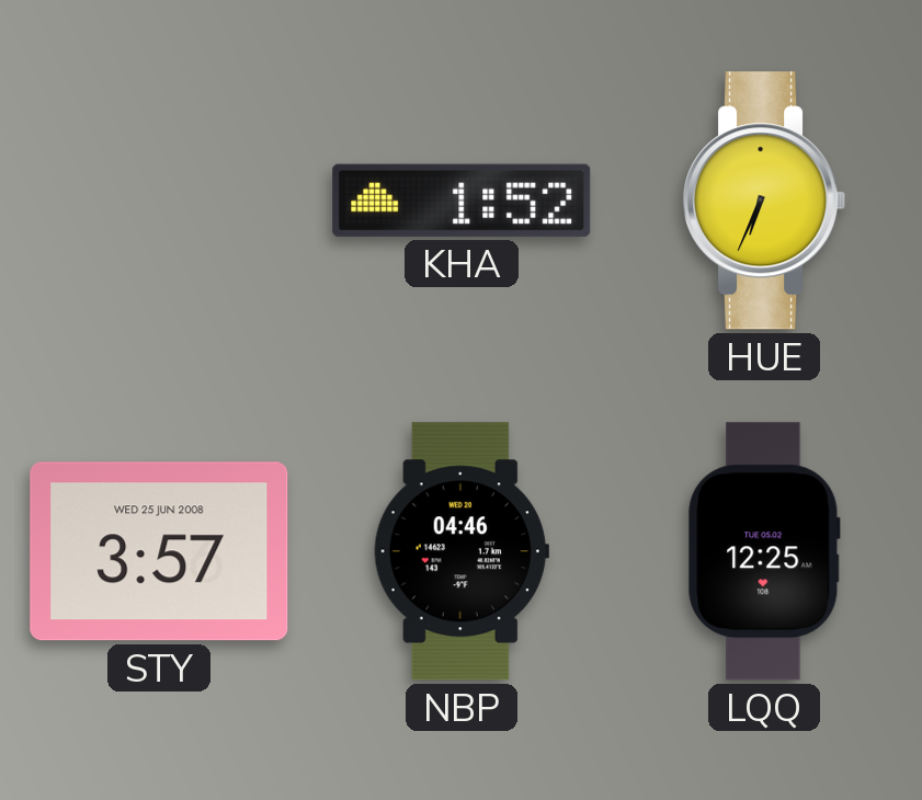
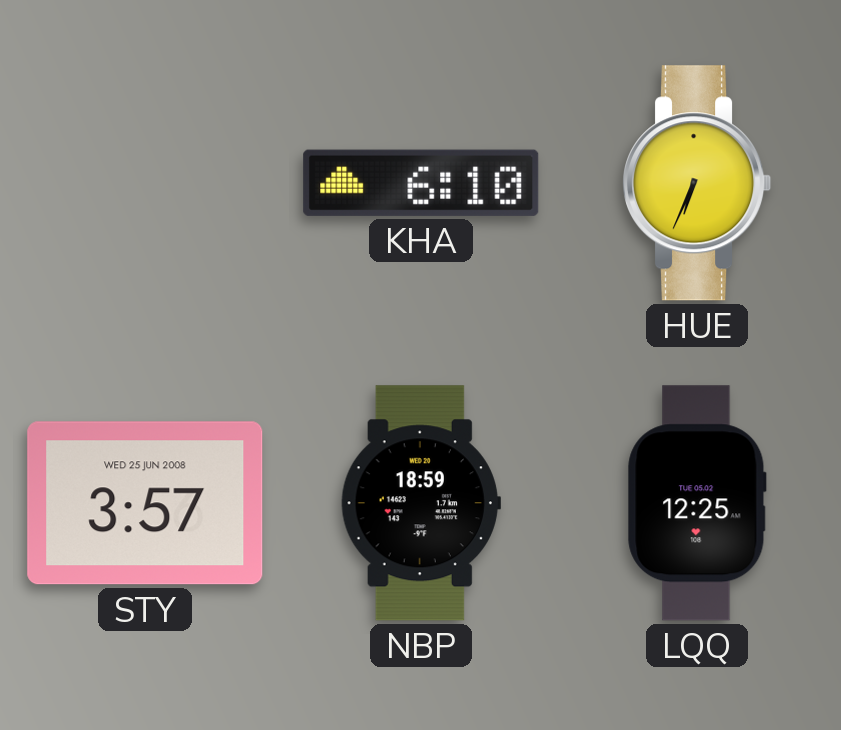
KHA: 1:52 -> 6:10
NBP: 04:46 -> 18:59
